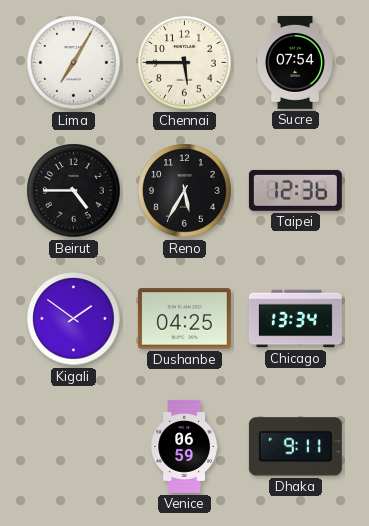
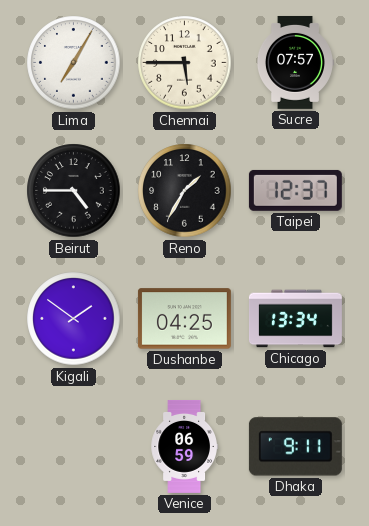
Sucre: 07:54 -> 07:57
Reno: 5:35 -> 1:35
Taipei: 12:36 -> 12:37
